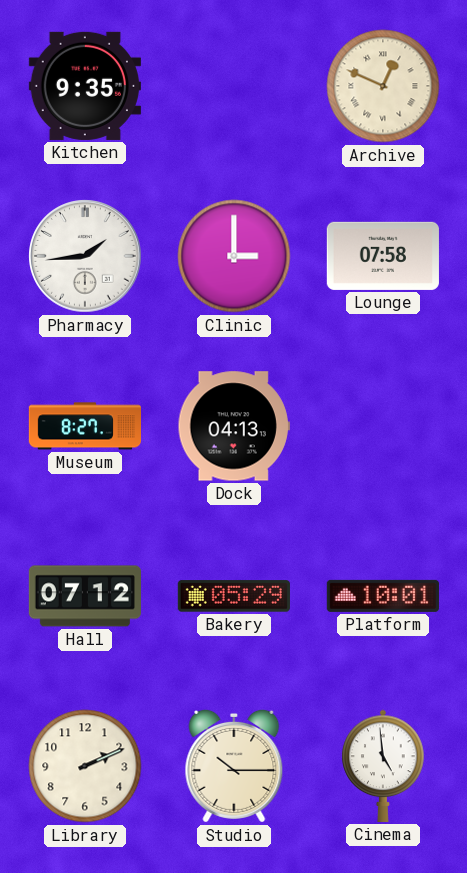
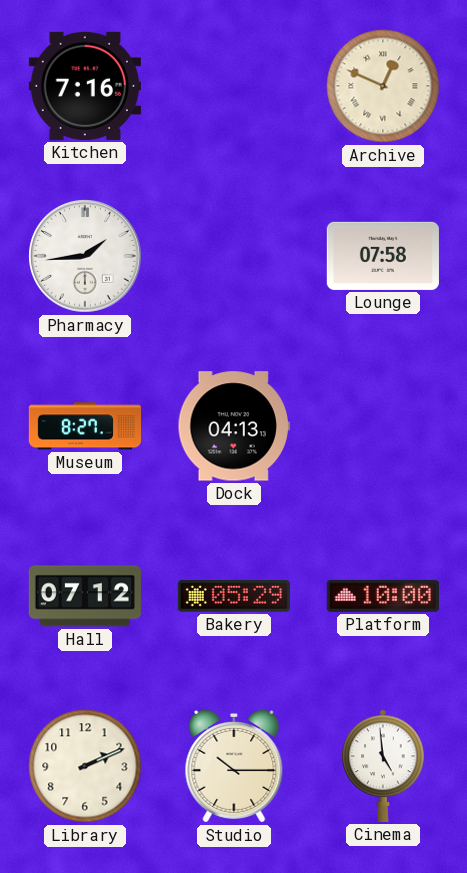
Kitchen: 9:35 -> 7:16
Clinic: 3:00 -> none
Platform: 10:01 -> 10:00
